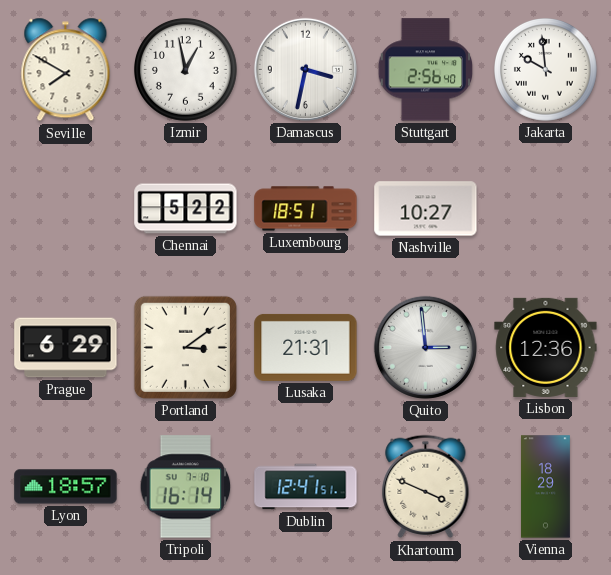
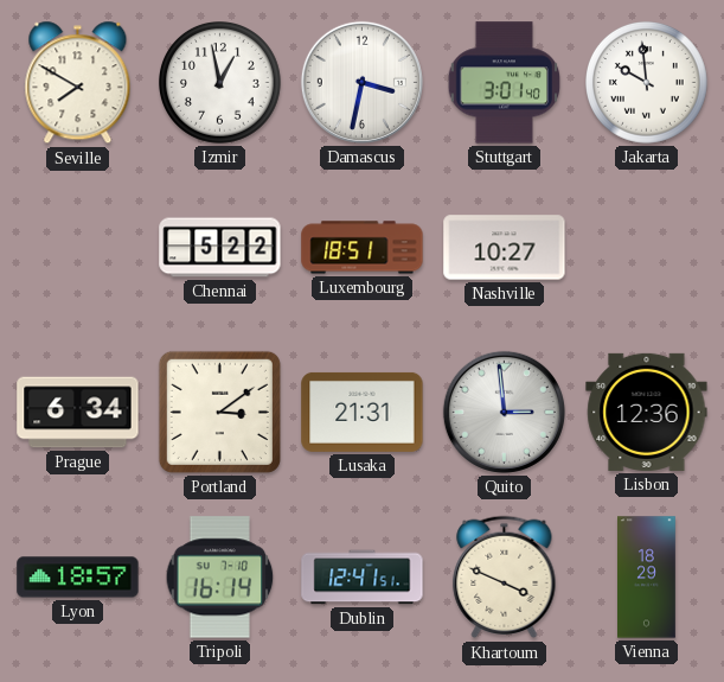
Stuttgart: 2:56 -> 3:01
Prague: 6:29 -> 6:34
